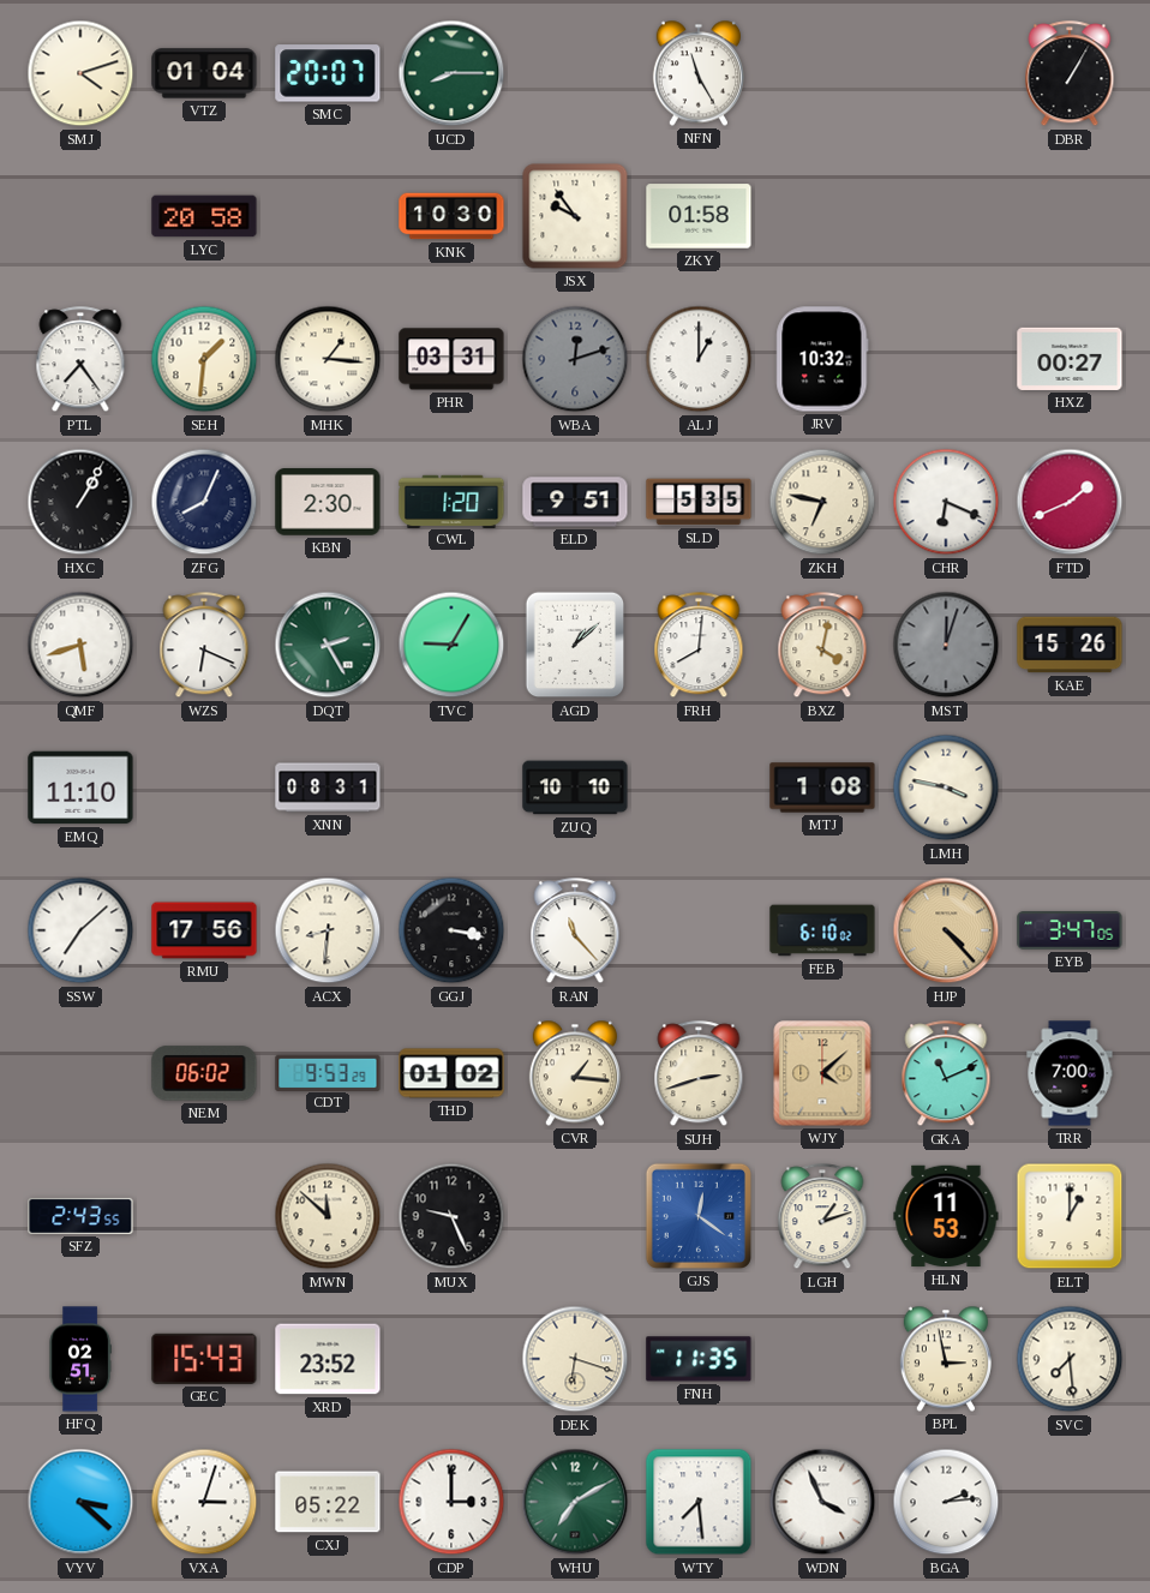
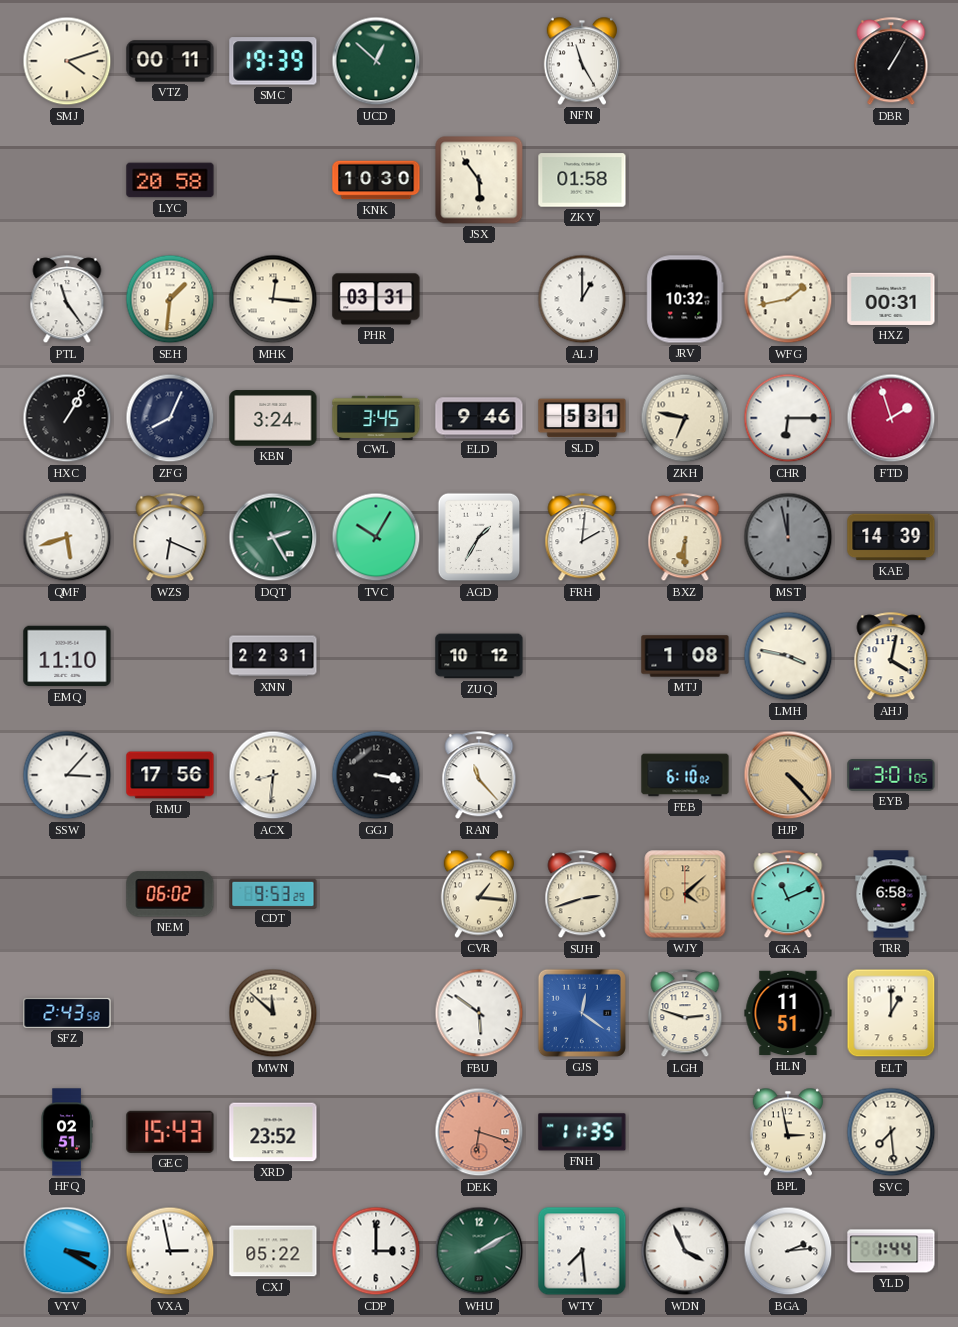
VTZ: 01:04 -> 00:11
SMC: 20:07 -> 19:39
UCD: 8:15 -> 12:52
JSX: 9:54 -> 5:54
PTL: 7:24 -> 11:24
MHK: 1:16 -> 12:16
WBA: 12:12 -> none
WFG: none -> 1:43
HXZ: 00:27 -> 00:31
KBN: 2:30 -> 3:24
CWL: 1:20 -> 3:45
ELD: 9:51 -> 9:46
SLD: 5:35 -> 5:31
CHR: 6:19 -> 6:15
FTD: 1:41 -> 1:57
TVC: 9:05 -> 10:05
AGD: 1:08 -> 1:35
FRH: 8:01 -> 2:01
BXZ: 4:02 -> 6:30
MST: 12:03 -> 11:58
KAE: 15:26 -> 14:39
XNN: 08:31 -> 22:31
ZUQ: 10:10 -> 10:12
AHJ: none -> 4:02
SSW: 7:08 -> 3:07
EYB: 3:47 -> 3:01
THD: 01:02 -> none
TRR: 7:00 -> 6:58
SFZ: 2:43:55 -> 2:43:58
MUX: 9:26 -> none
FBU: none -> 5:51
LGH: 1:12 -> 2:48
HLN: 11:53 -> 11:51
DEK dial: cream -> salmon
VYV: 3:22 -> 3:20
VXA: 3:03 -> 2:58
WHU: 7:10 -> 2:10
YLD: none -> 1:44
